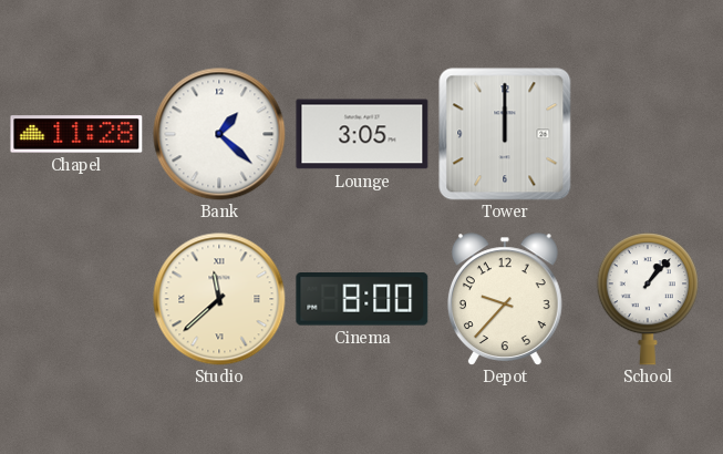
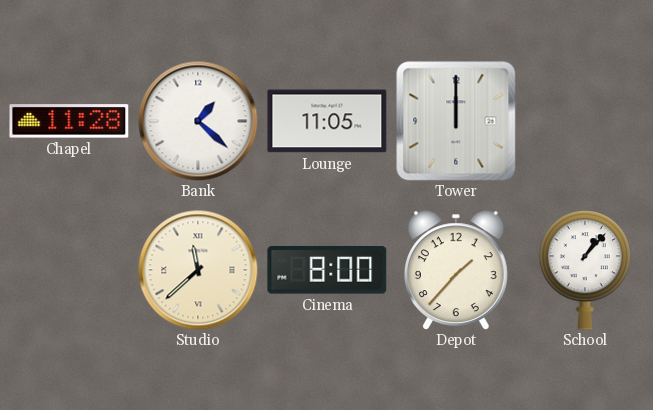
Lounge: 3:05 -> 11:05
Depot: 9:37 -> 1:37
